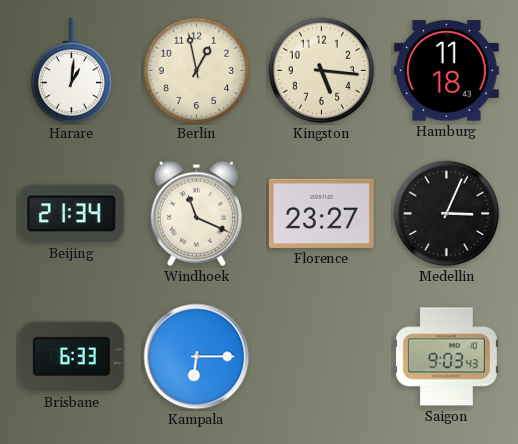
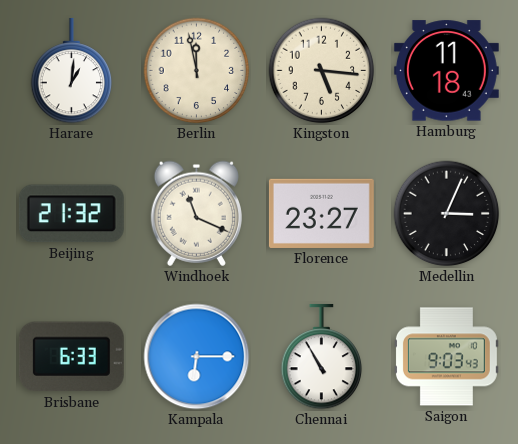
Berlin: 12:58 -> 11:58
Beijing: 21:34 -> 21:32
Chennai: none -> 10:55
